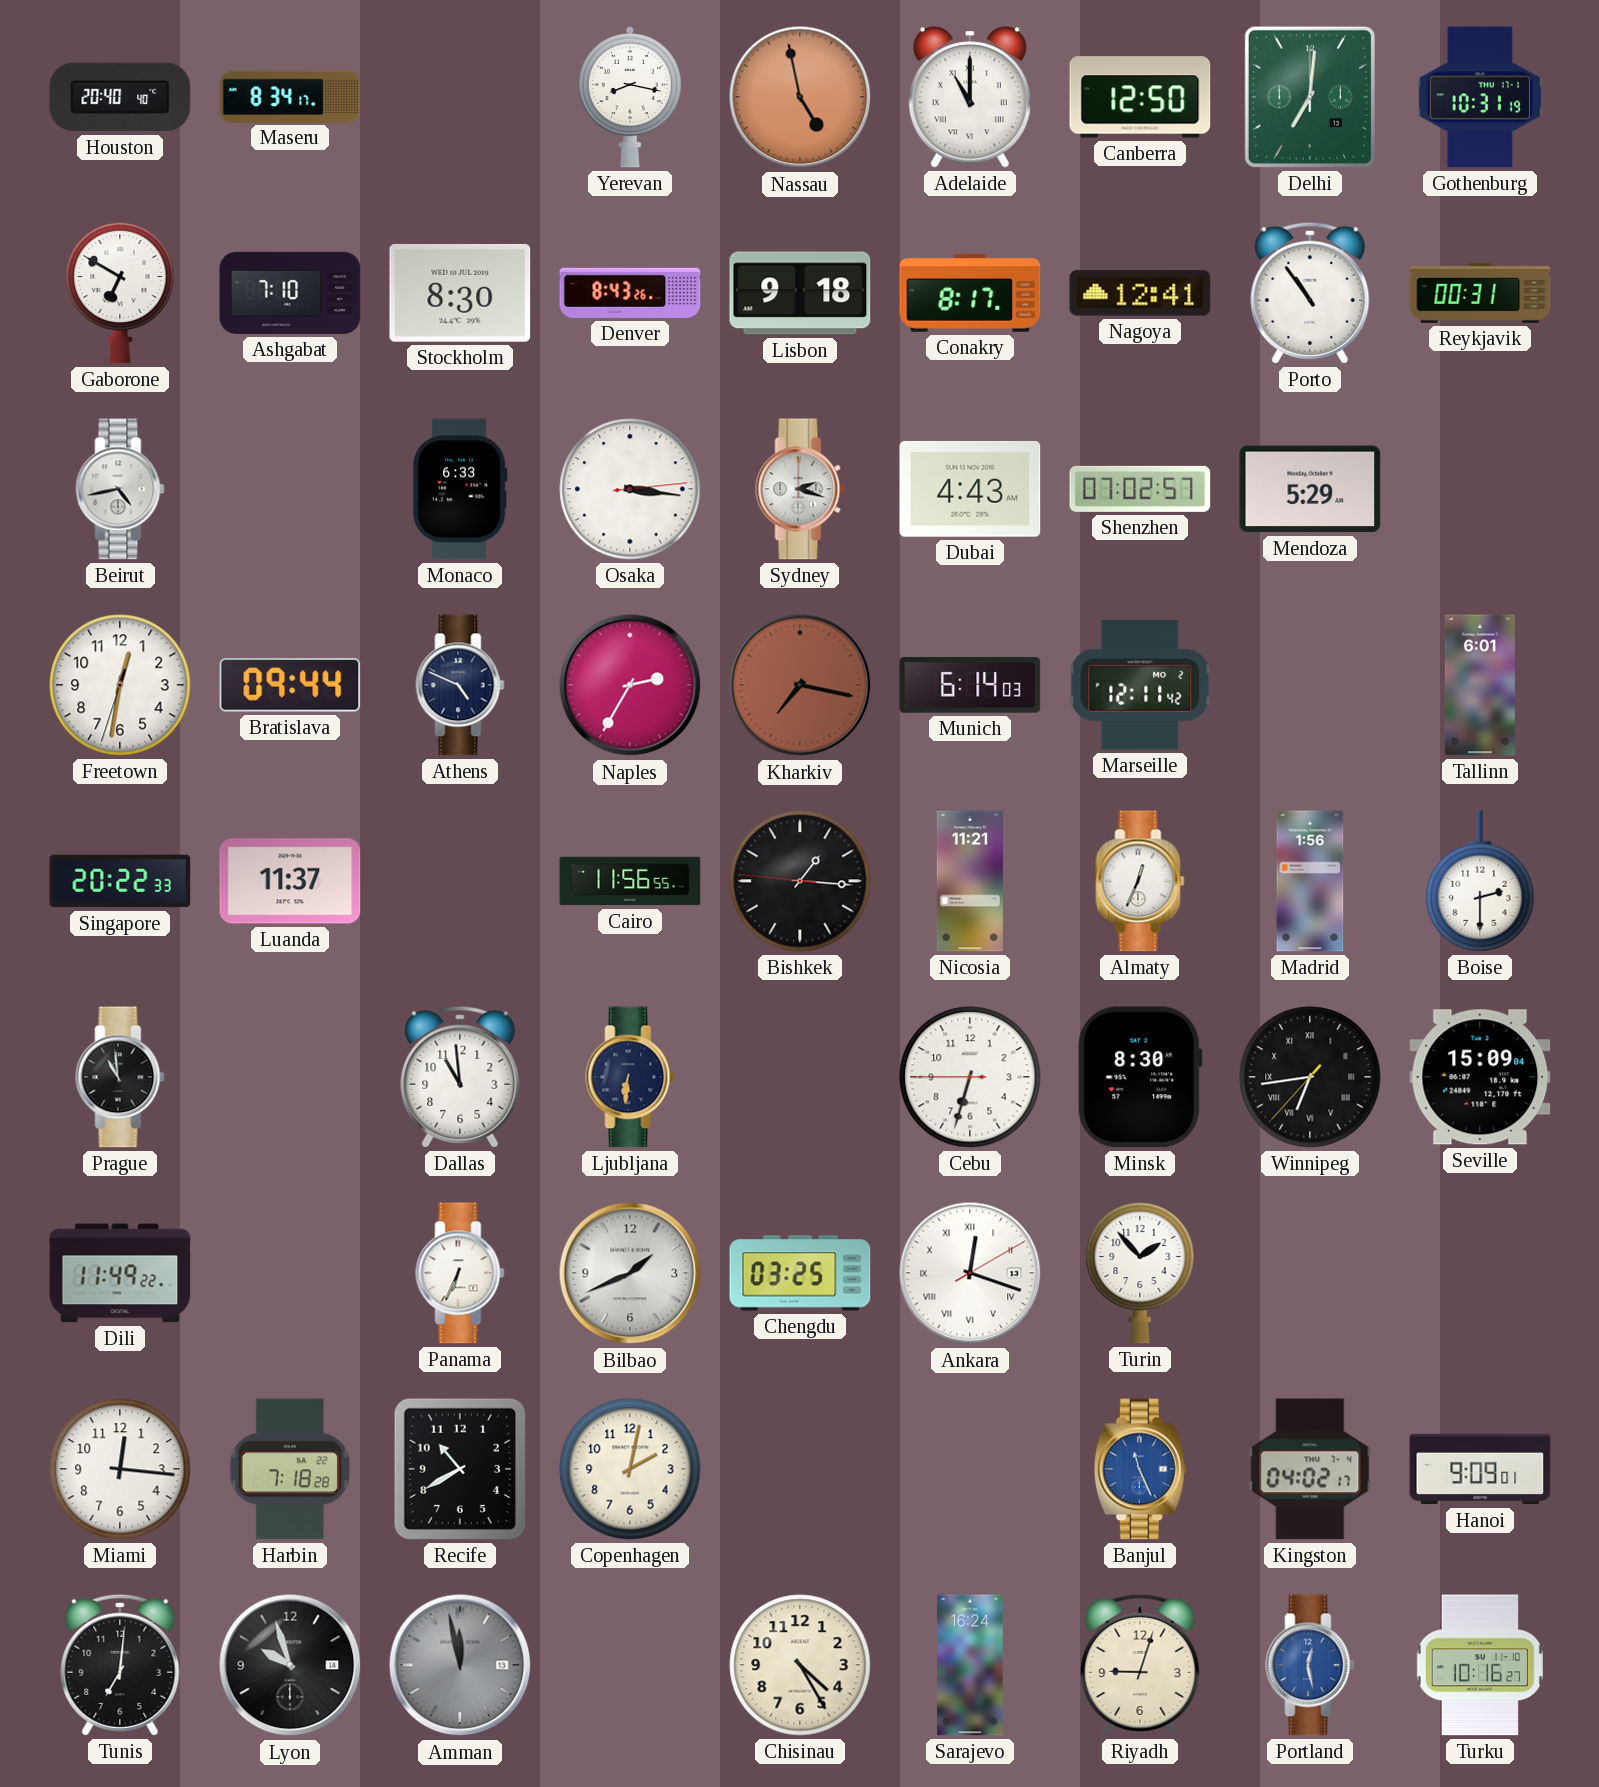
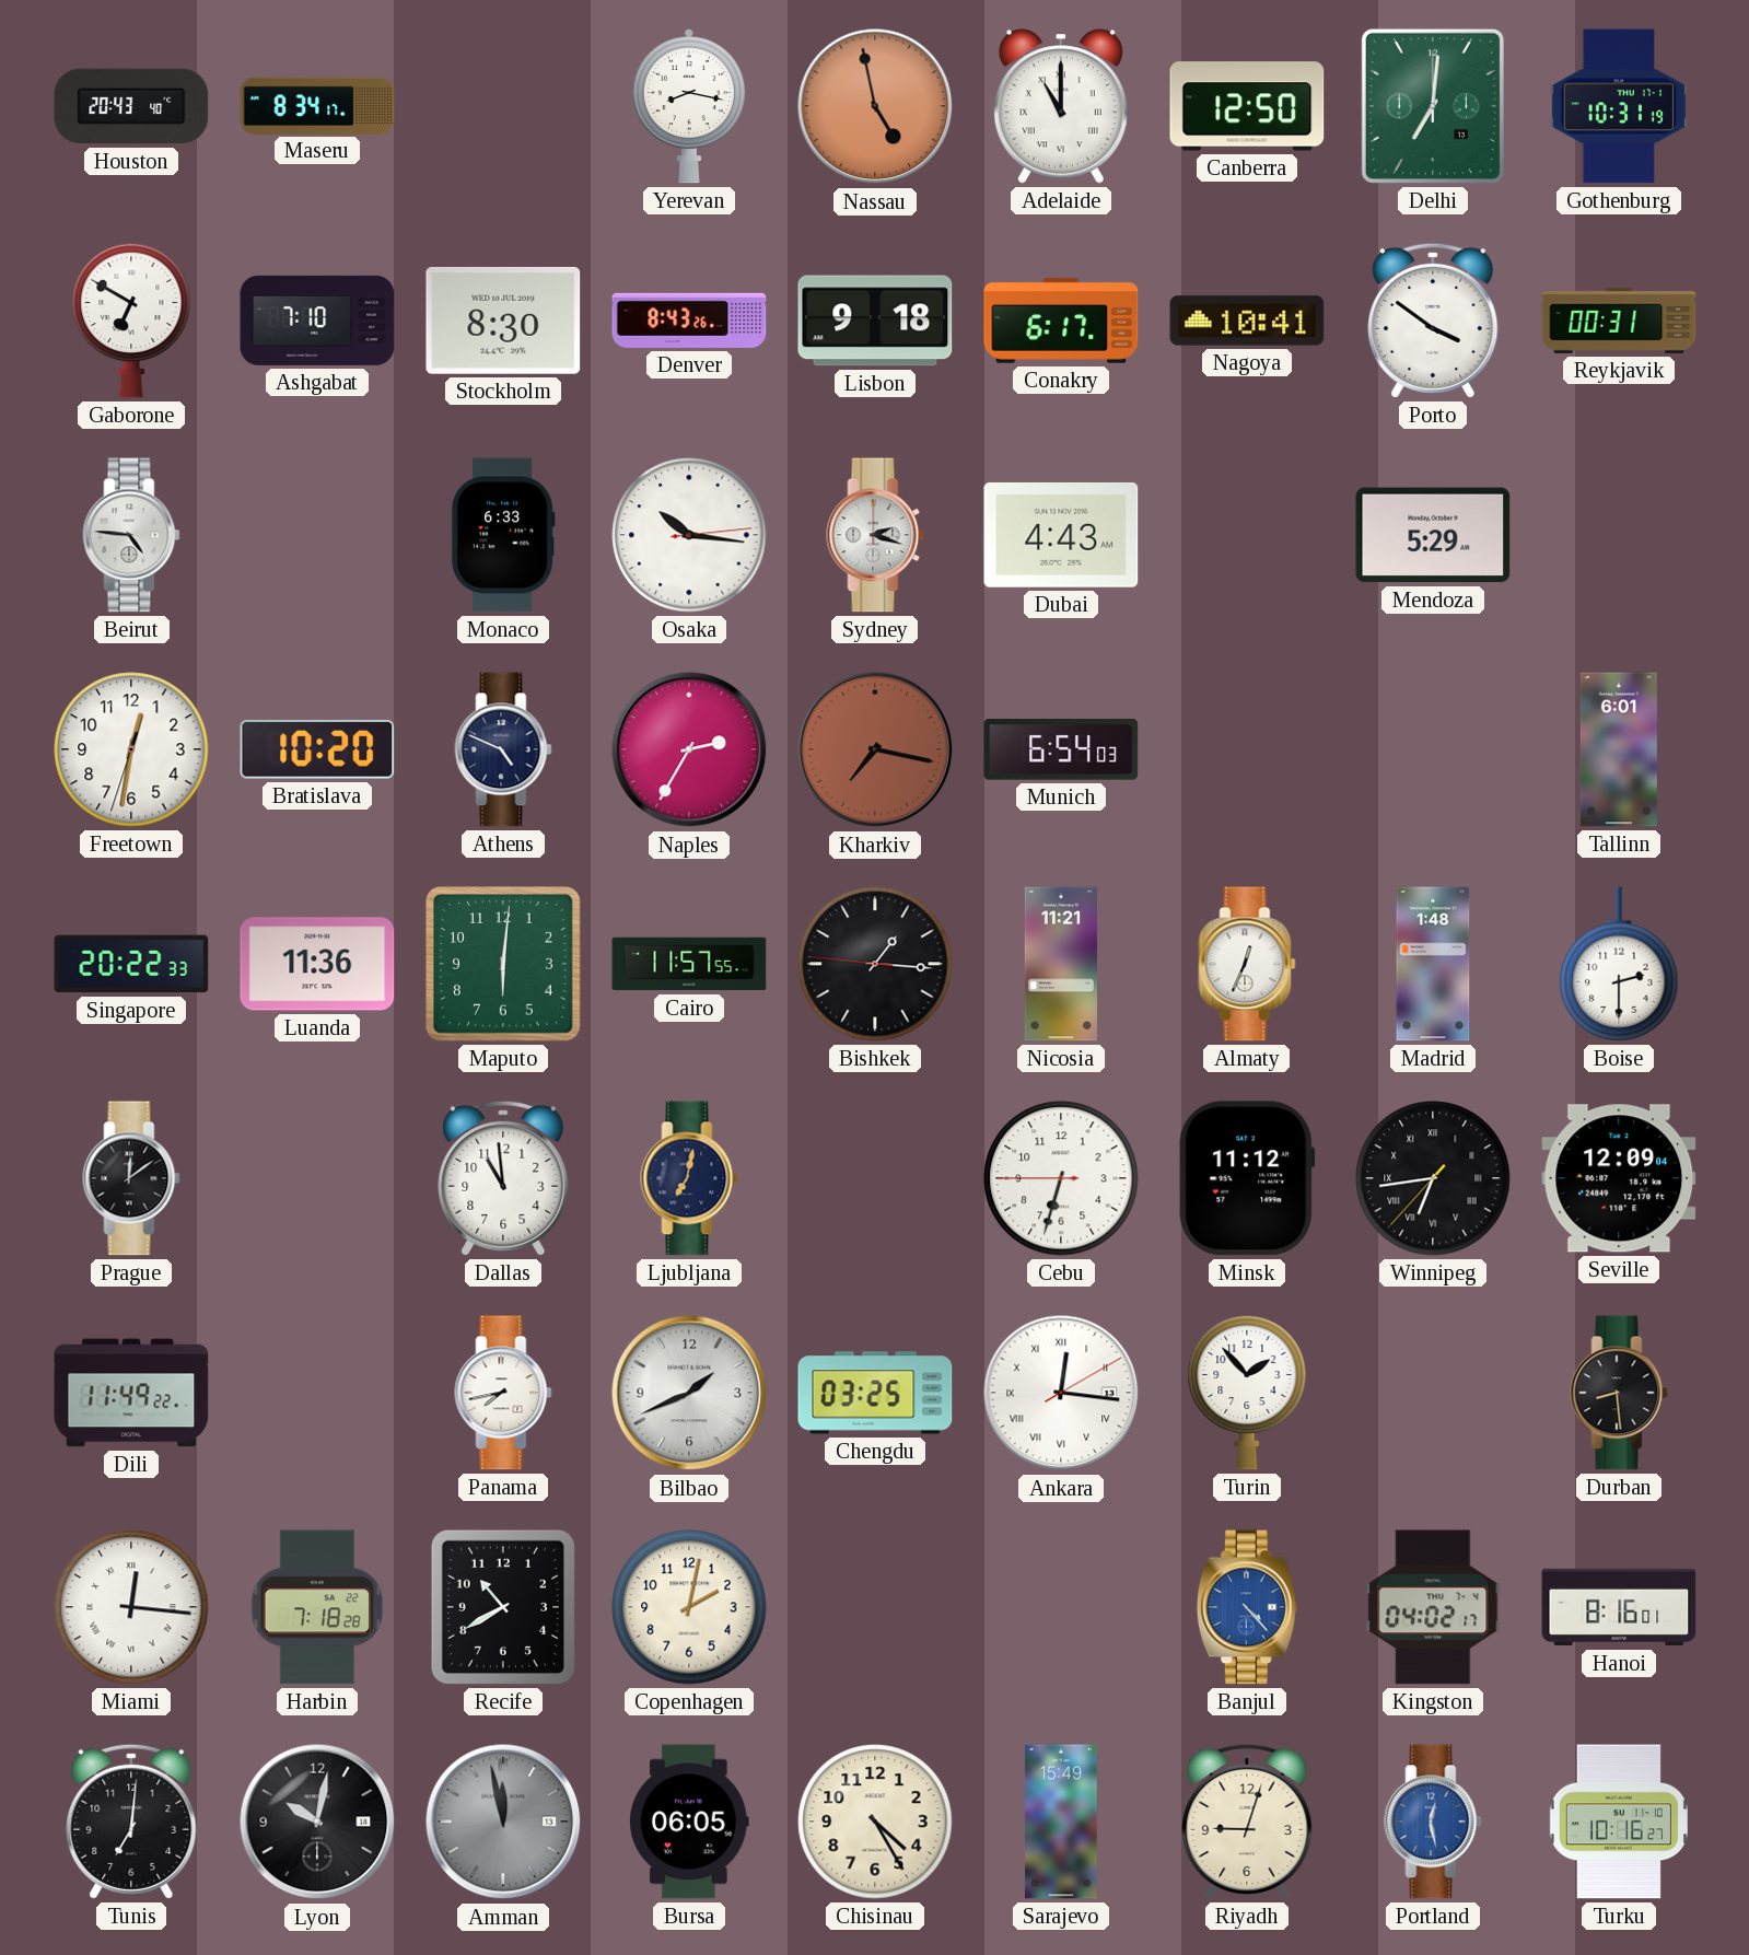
Houston: 20:40 -> 20:43
Conakry: 8:17 -> 6:17
Nagoya: 12:41 -> 10:41
Porto: 10:54 -> 3:51
Beirut: 4:43 -> 4:46
Osaka: 3:16 -> 10:16
Shenzhen: 07:02 -> none
Bratislava: 09:44 -> 10:20
Munich: 6:14 -> 6:54
Marseille: 12:11 -> none
Luanda: 11:37 -> 11:36
Maputo: none -> 6:01
Cairo: 11:56 -> 11:57
Madrid: 1:56 -> 1:48
Prague: 10:59 -> 12:09
Ljubljana: 6:31 -> 7:02
Minsk: 8:30 -> 11:12
Seville: 15:09 -> 12:09
Panama: 6:34 -> 7:43
Ankara: 12:18 -> 12:16
Durban: none -> 8:29
Miami numerals: Arabic -> Roman
Banjul: 11:26 -> 4:23
Hanoi: 9:09 -> 8:16
Lyon: 9:57 -> 10:02
Bursa: none -> 06:05
Sarajevo: 16:24 -> 15:49
